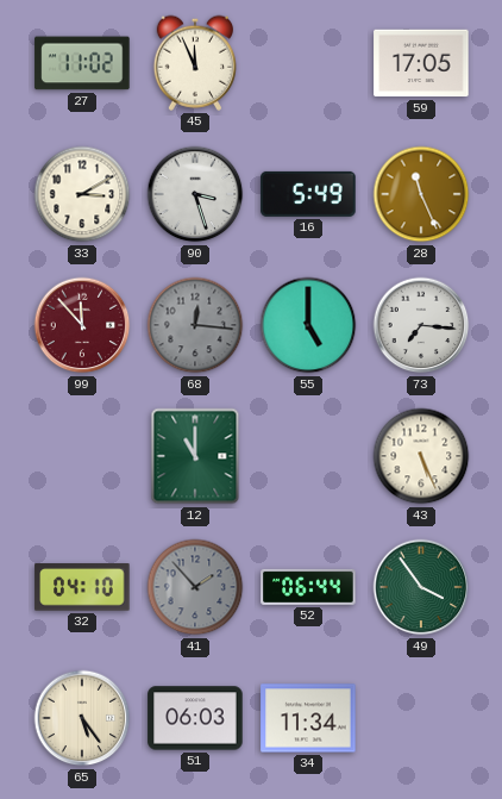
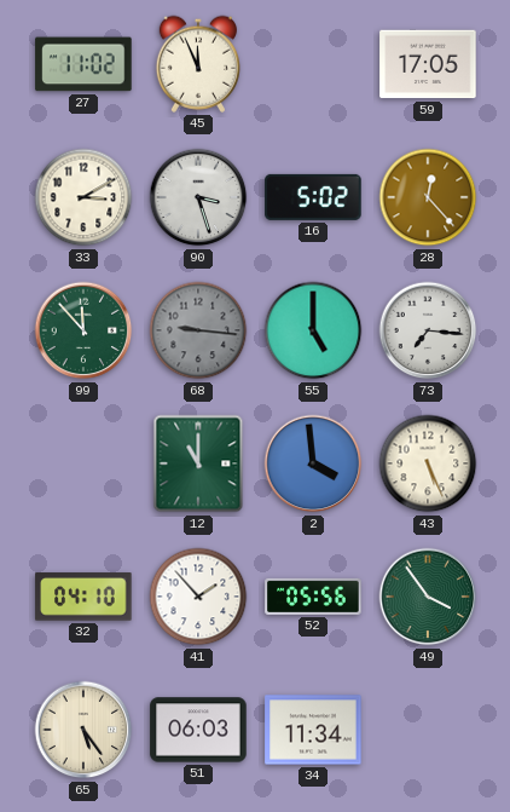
16: 5:49 -> 5:02
28: 11:26 -> 12:23
99 dial: burgundy -> green
68: 12:16 -> 9:16
2: none -> 3:59
41 dial: grey -> white
52: 06:44 -> 05:56
